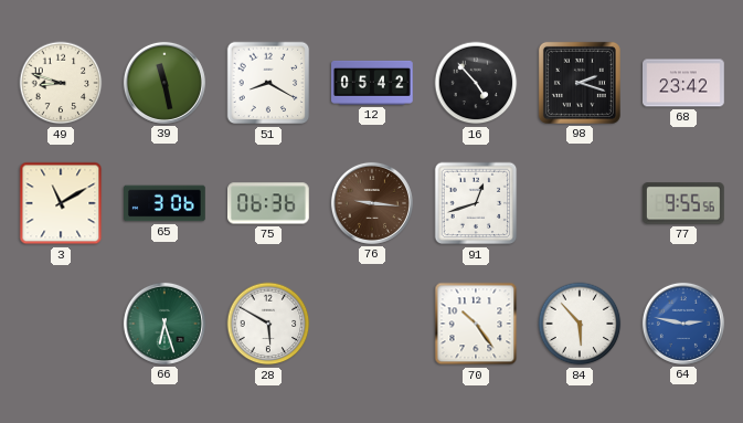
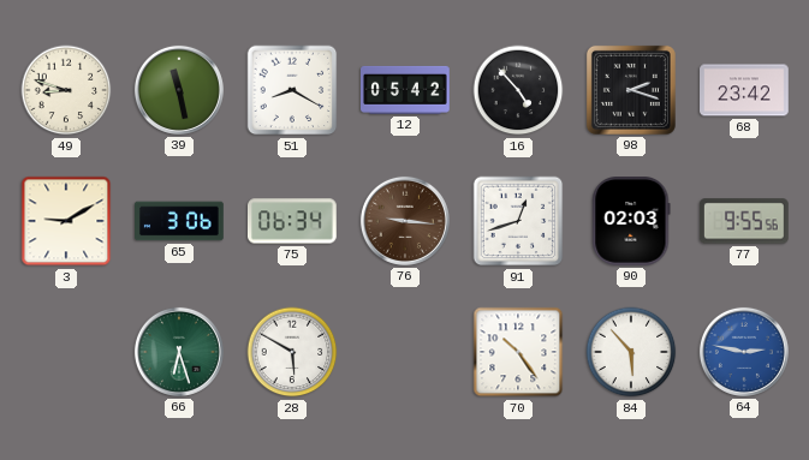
3: 11:10 -> 9:10
75: 06:36 -> 06:34
90: none -> 02:03
